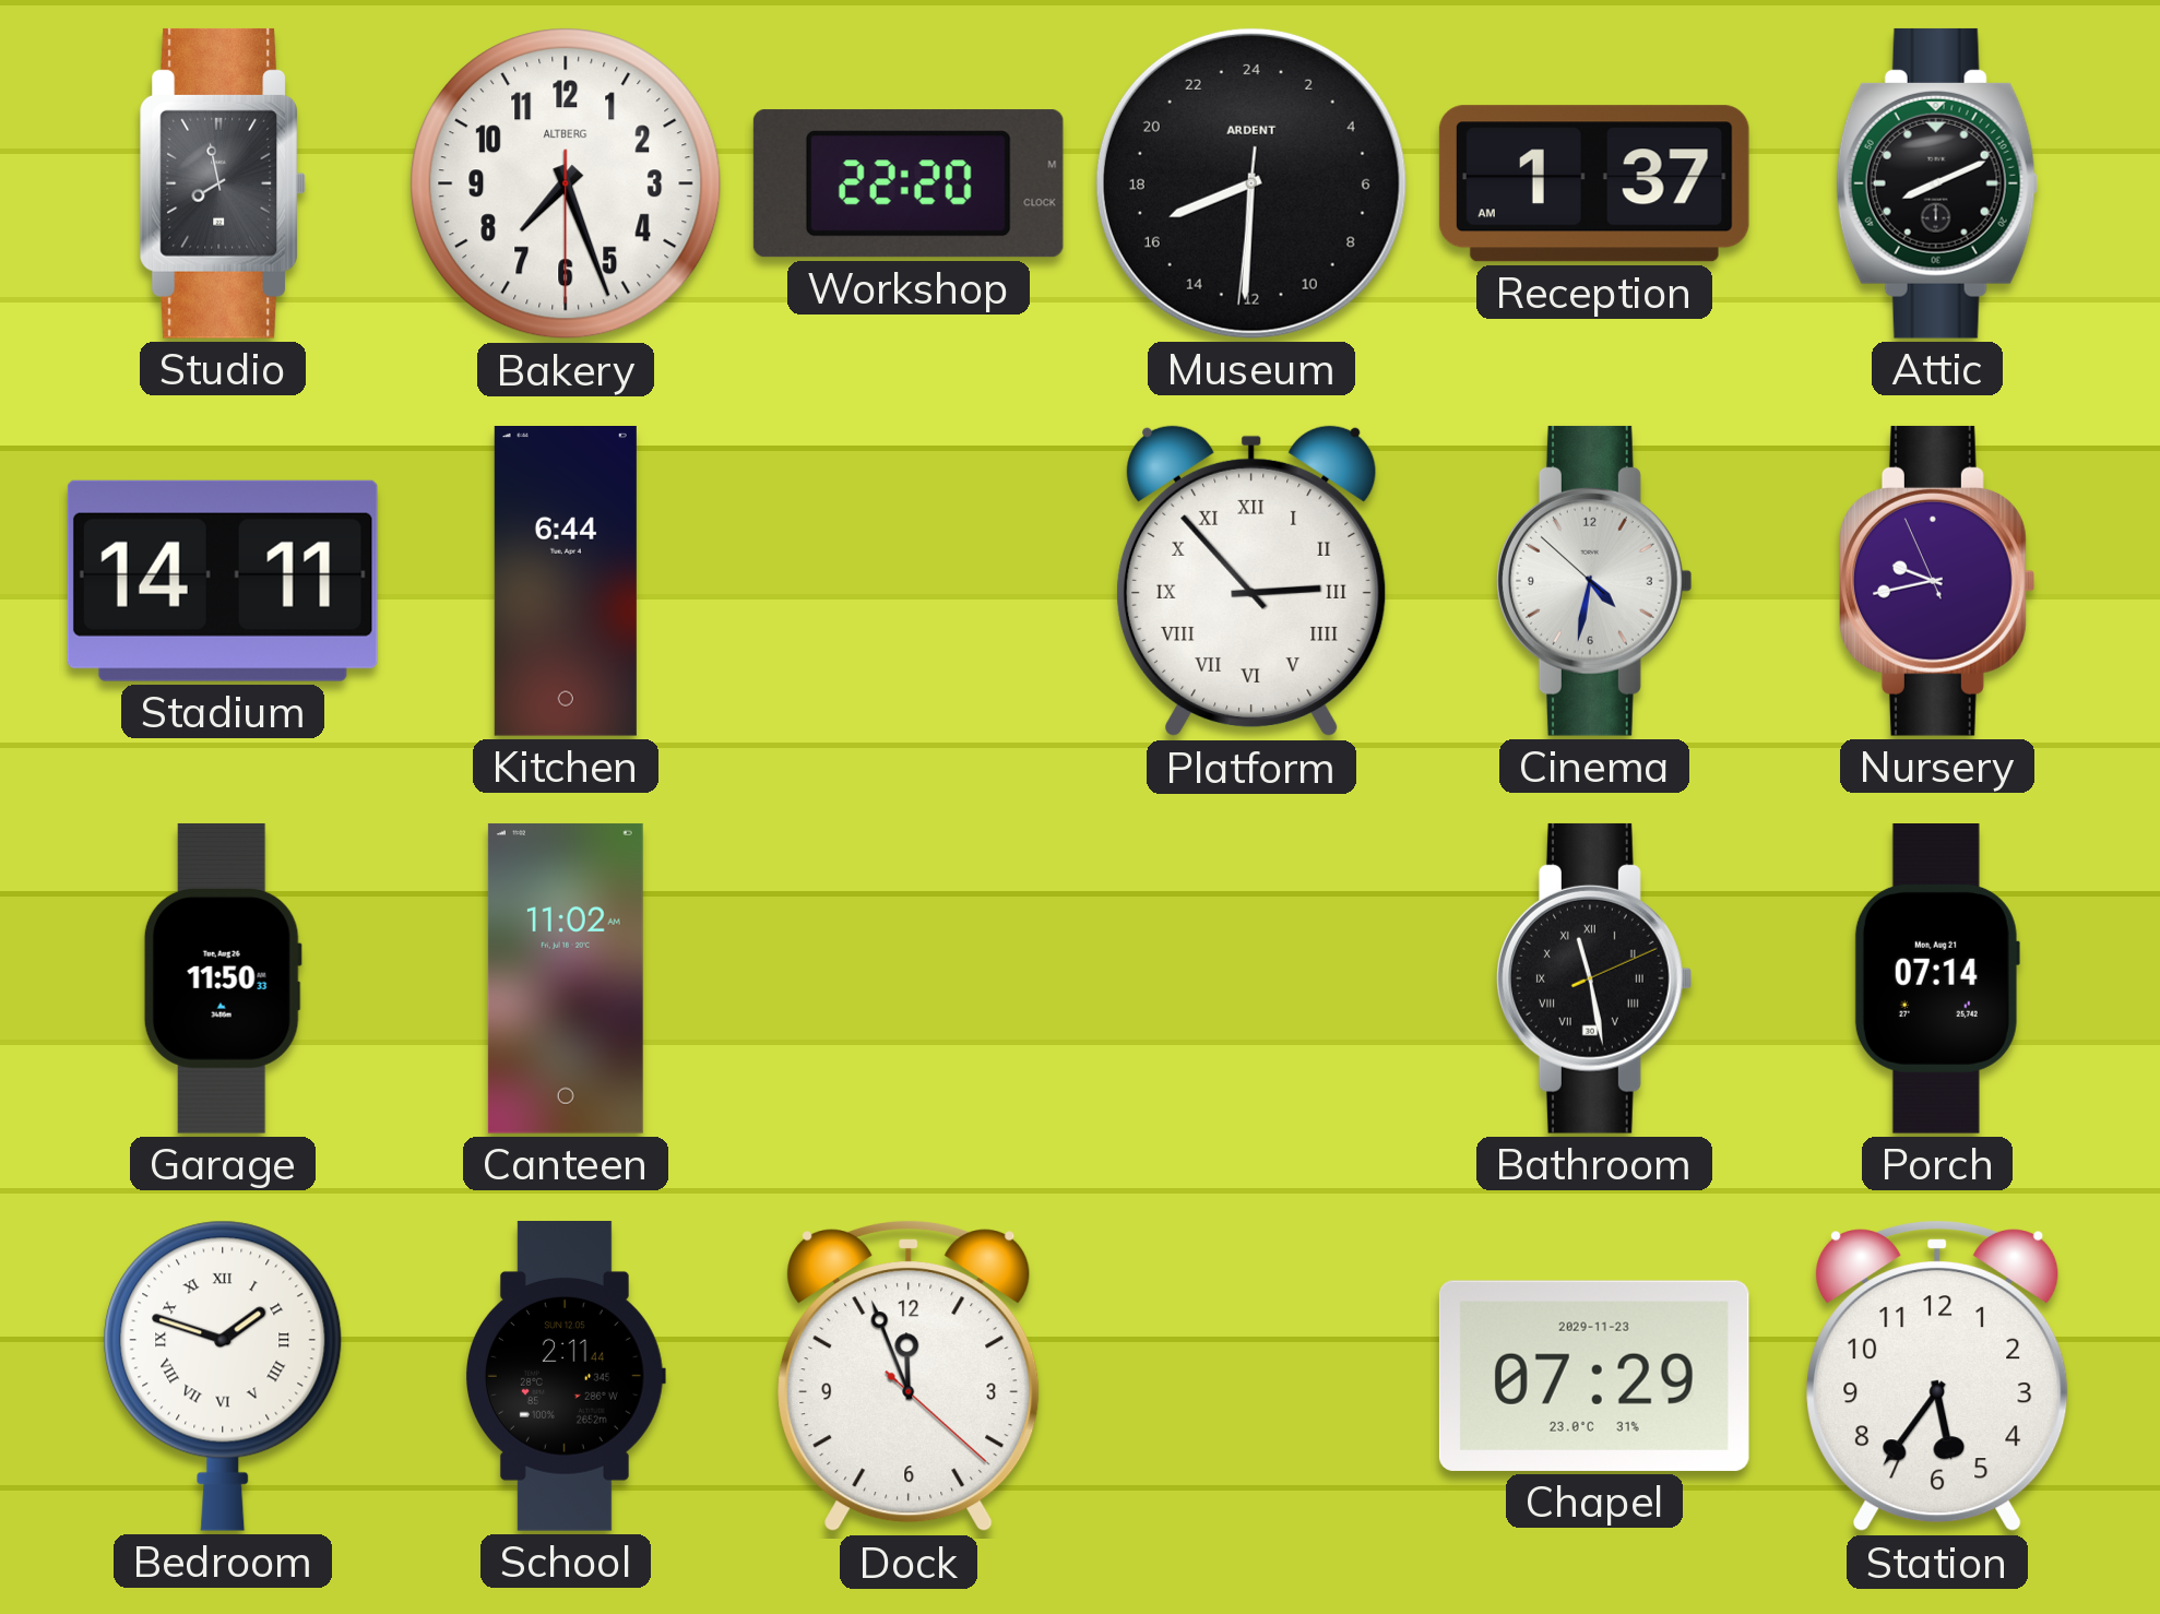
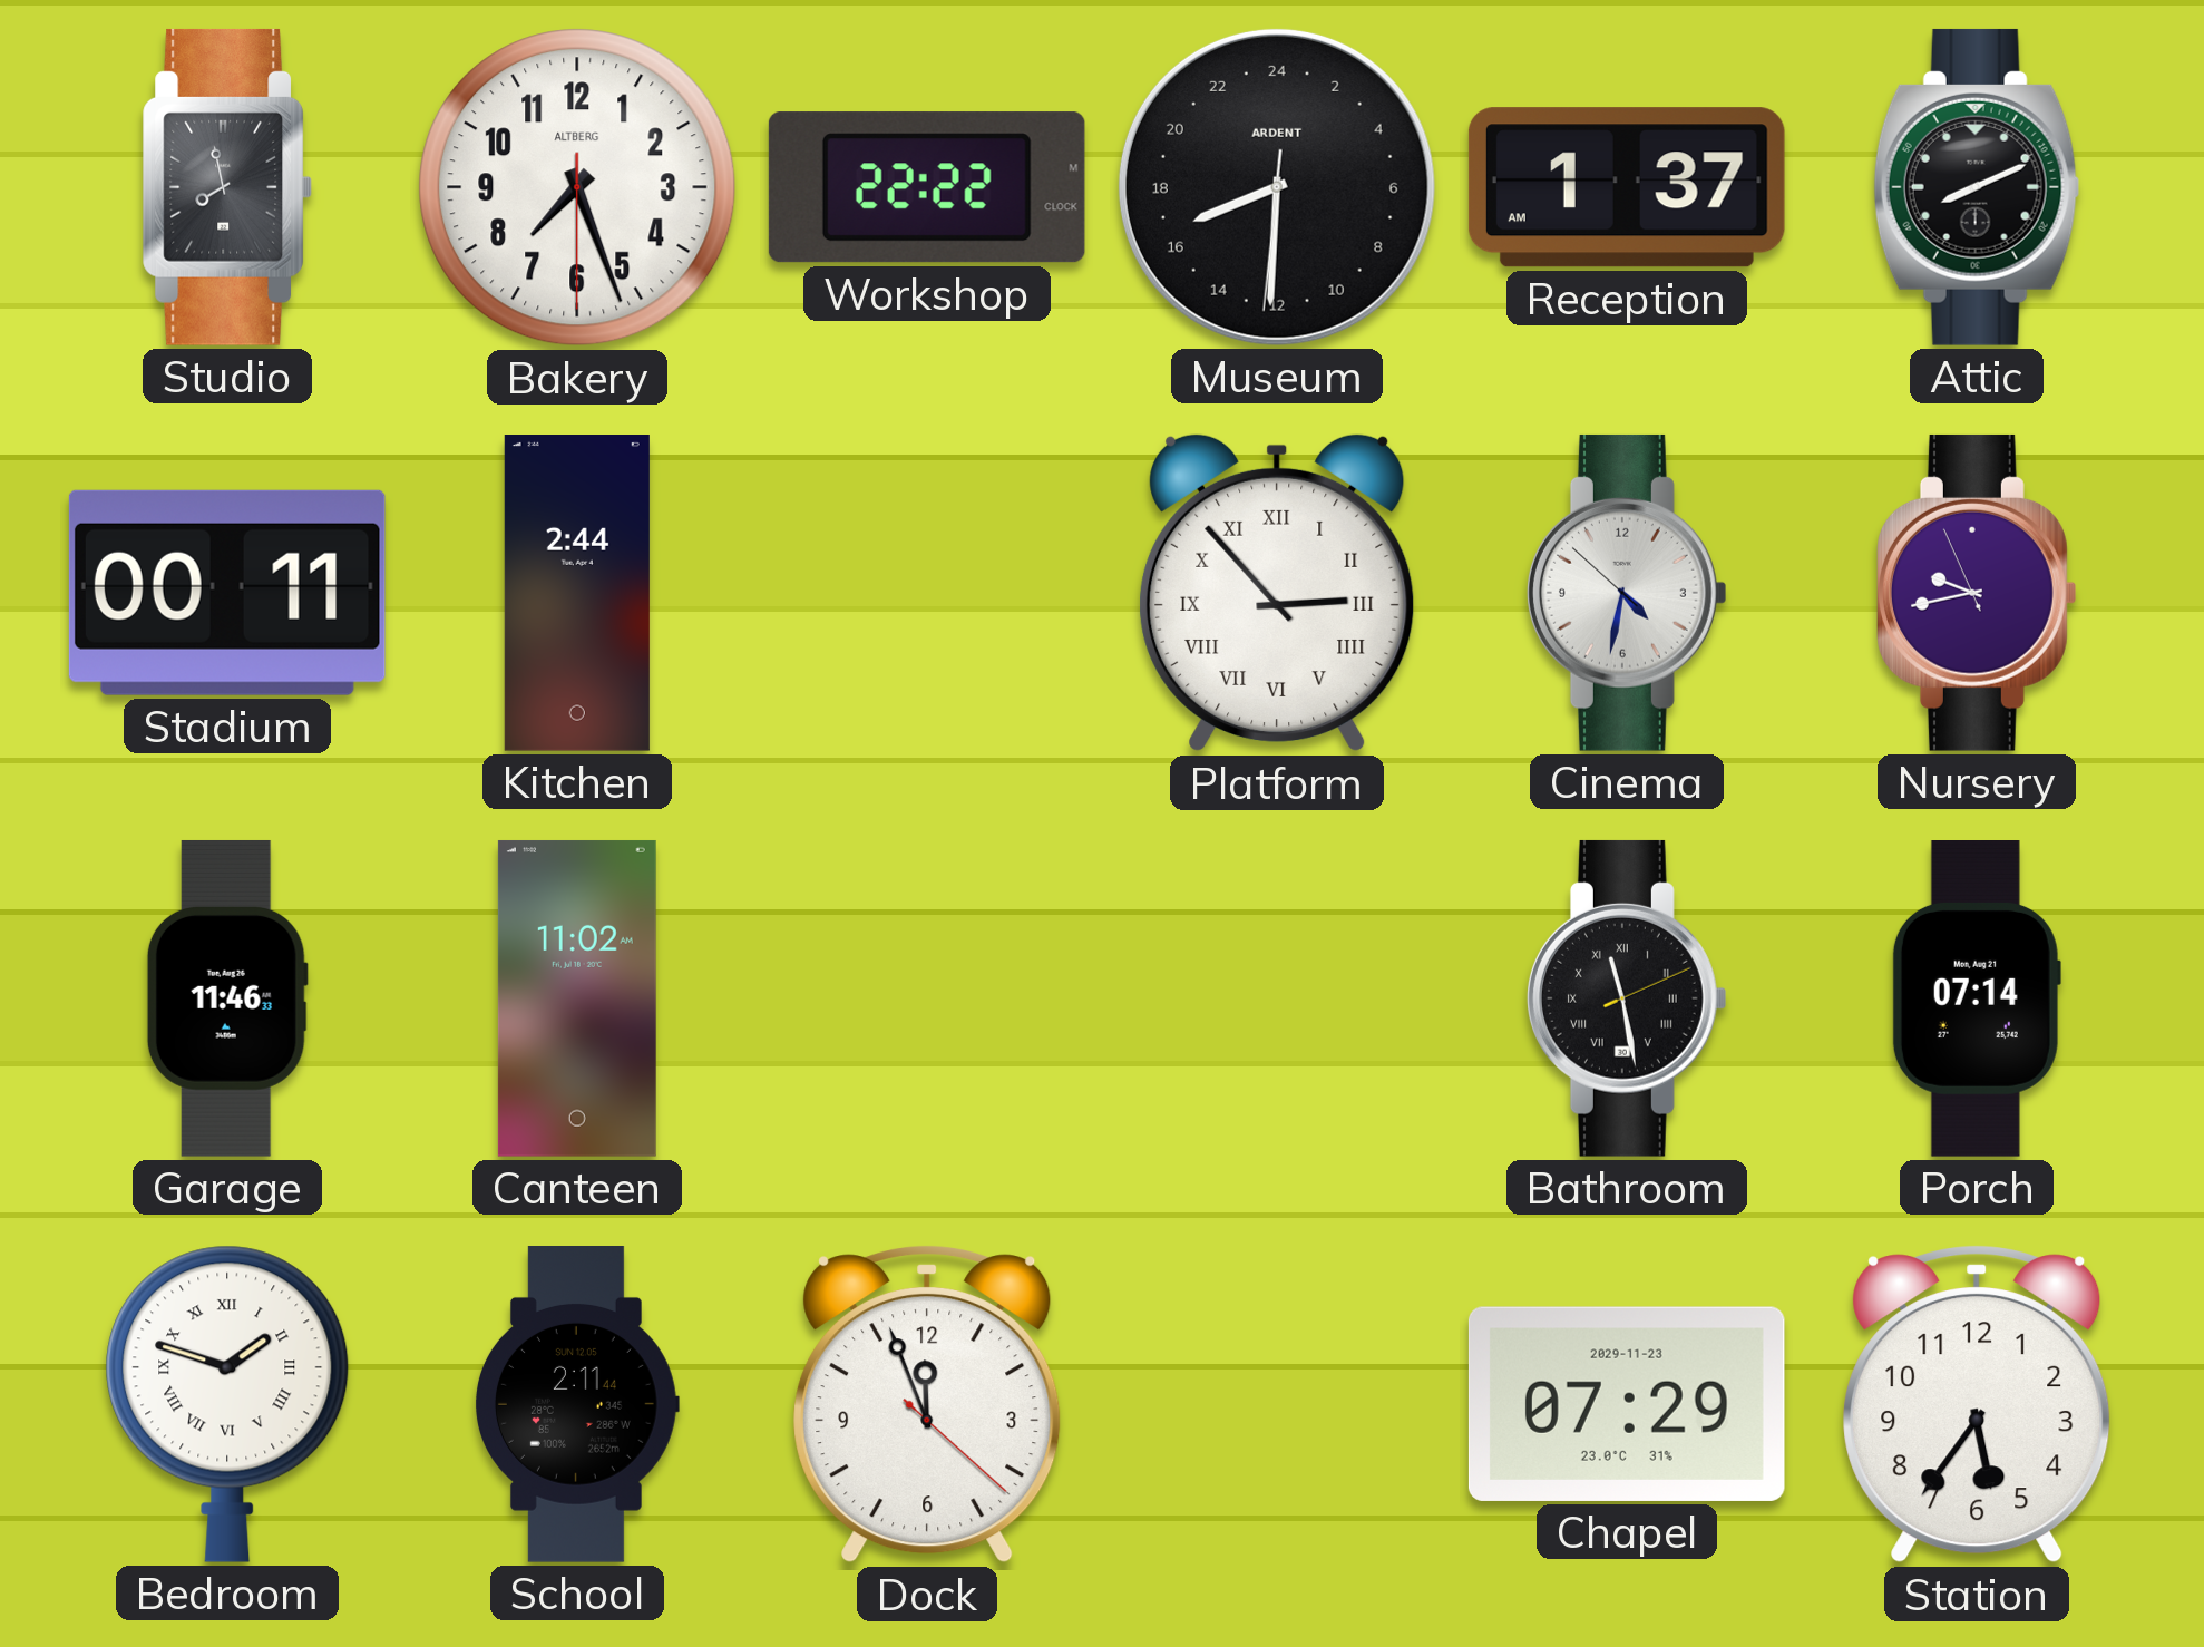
Workshop: 22:20 -> 22:22
Stadium: 14:11 -> 00:11
Kitchen: 6:44 -> 2:44
Garage: 11:50 -> 11:46
